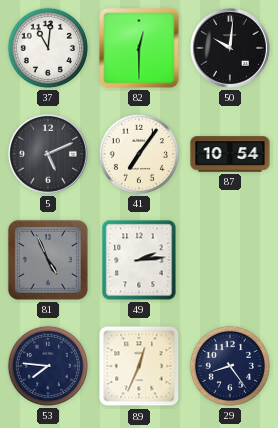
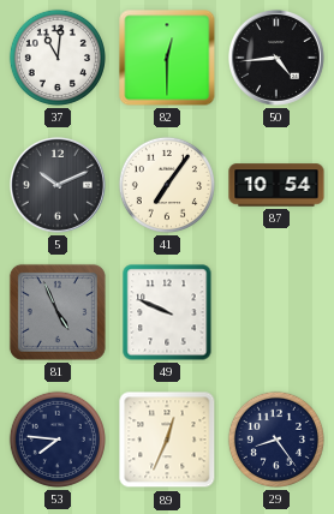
50: 10:01 -> 4:44
5: 5:11 -> 10:11
49: 2:14 -> 9:49
